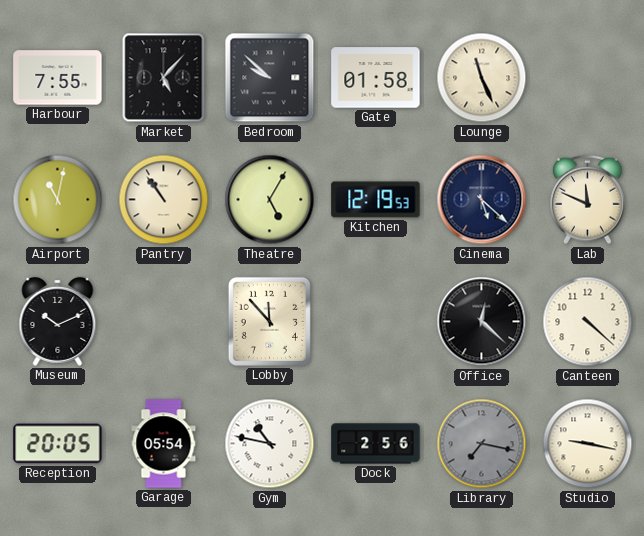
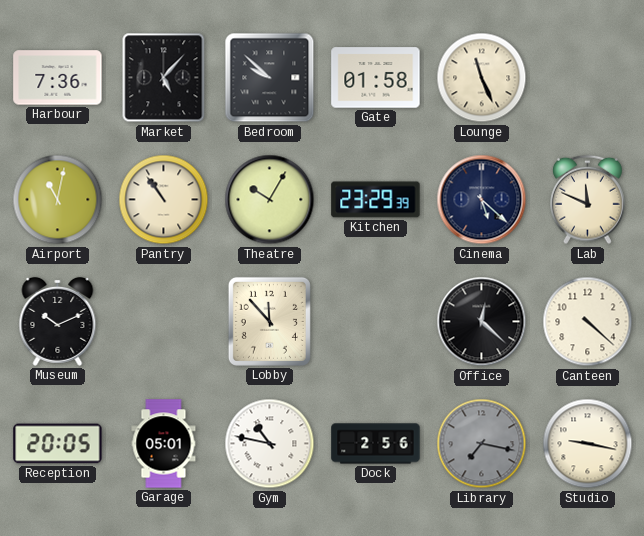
Harbour: 7:55 -> 7:36
Theatre: 5:05 -> 10:05
Kitchen: 12:19 -> 23:29
Garage: 05:54 -> 05:01
